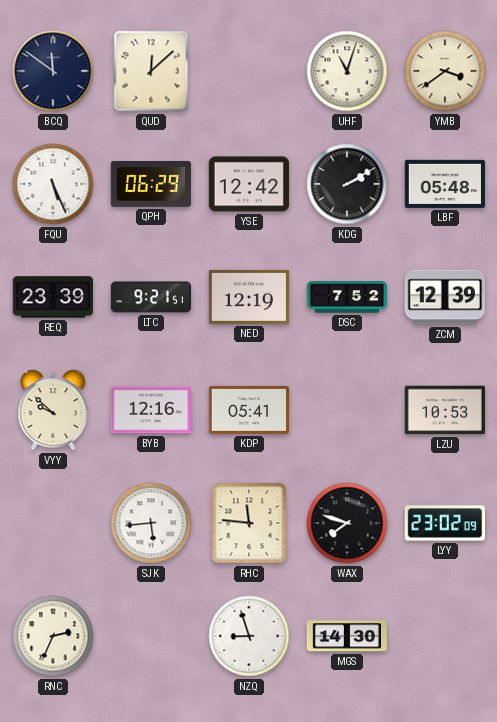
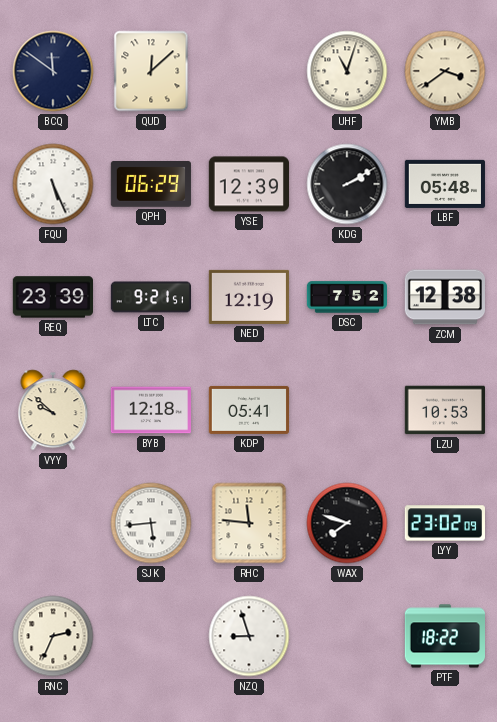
YSE: 12:42 -> 12:39
ZCM: 12:39 -> 12:38
BYB: 12:16 -> 12:18
MGS: 14:30 -> none
PTF: none -> 18:22
